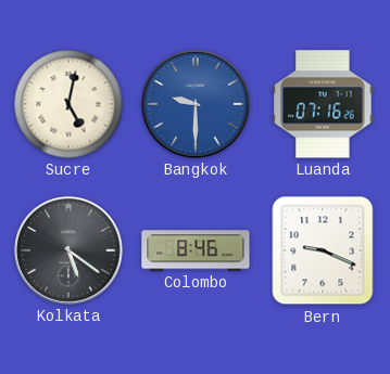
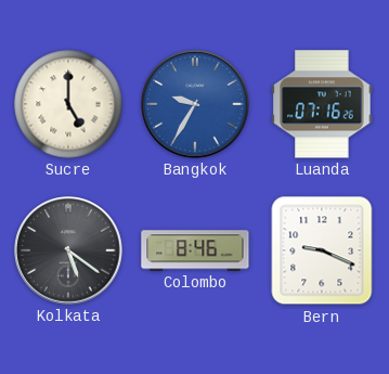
Sucre: 5:02 -> 5:00
Bangkok: 9:30 -> 9:35
